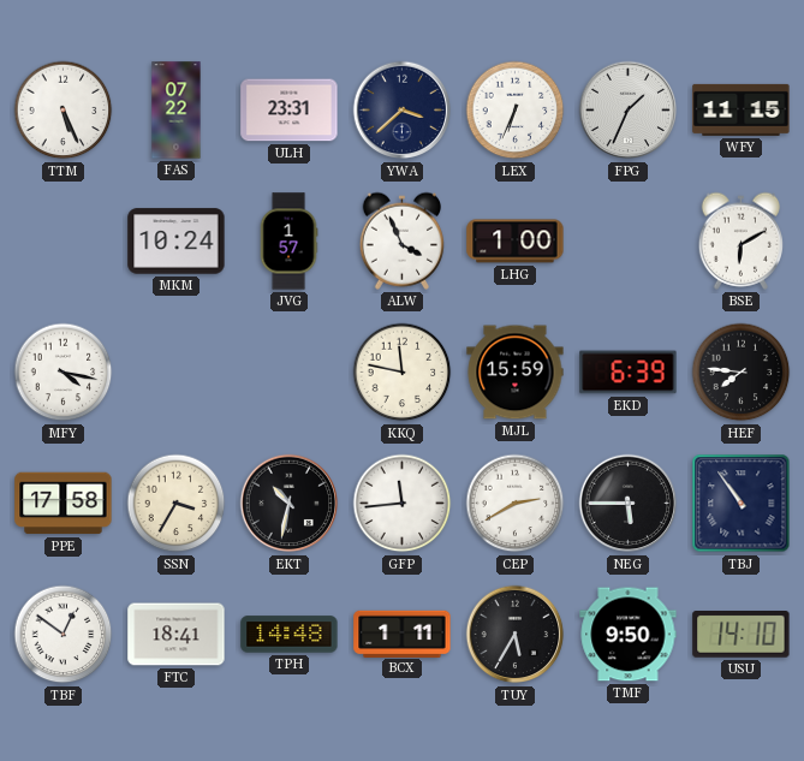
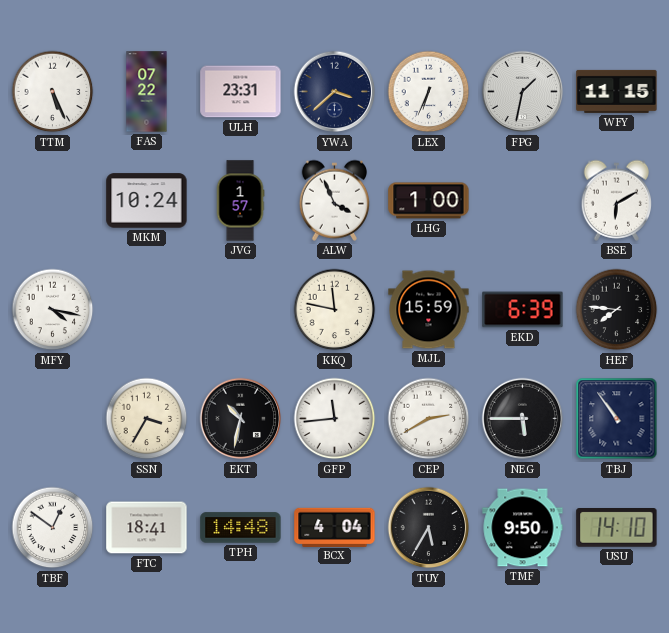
FPG: 1:34 -> 1:32
PPE: 17:58 -> none
BCX: 1:11 -> 4:04
